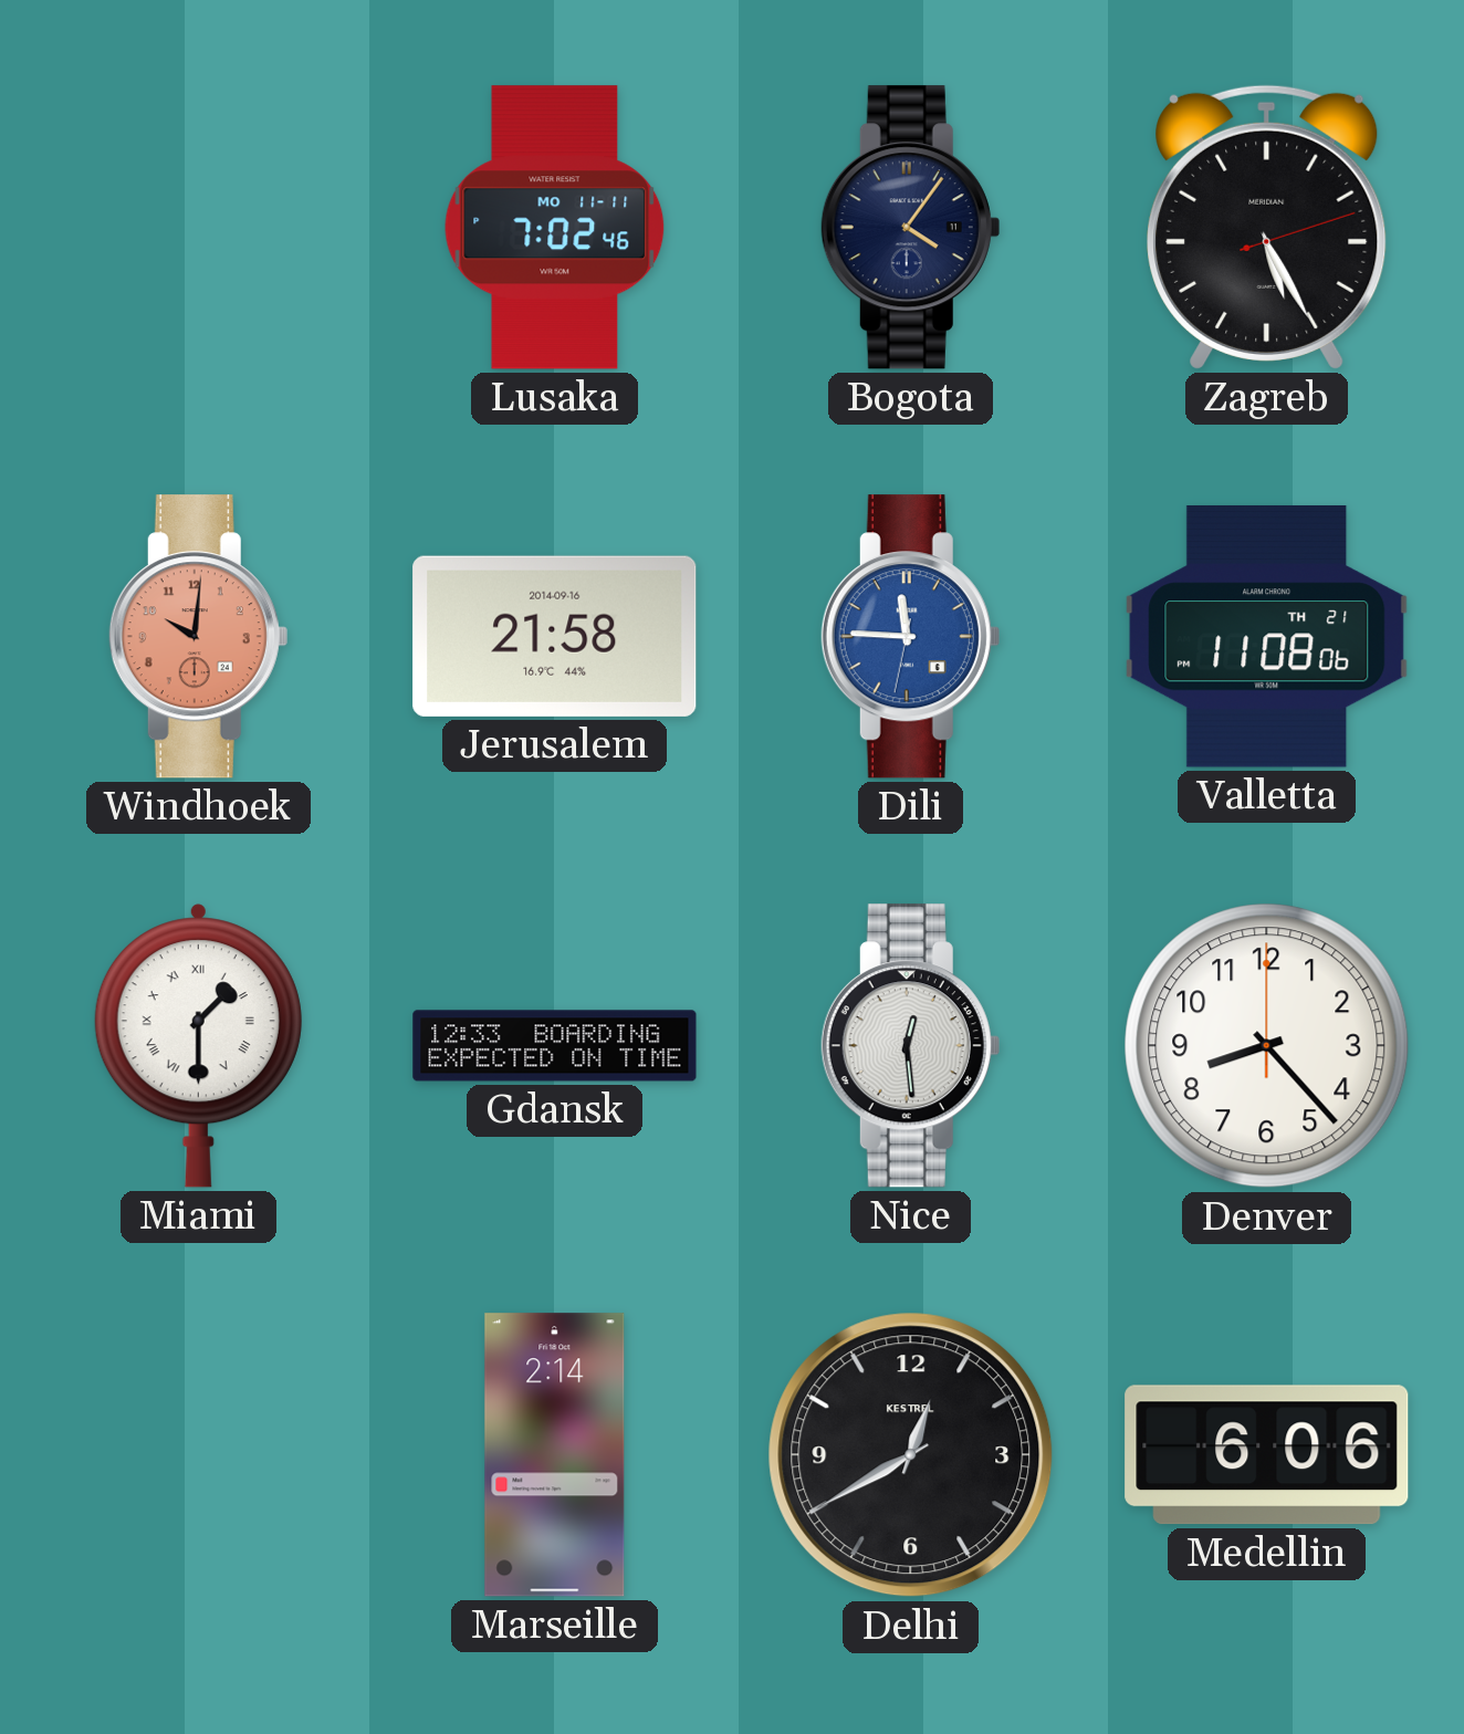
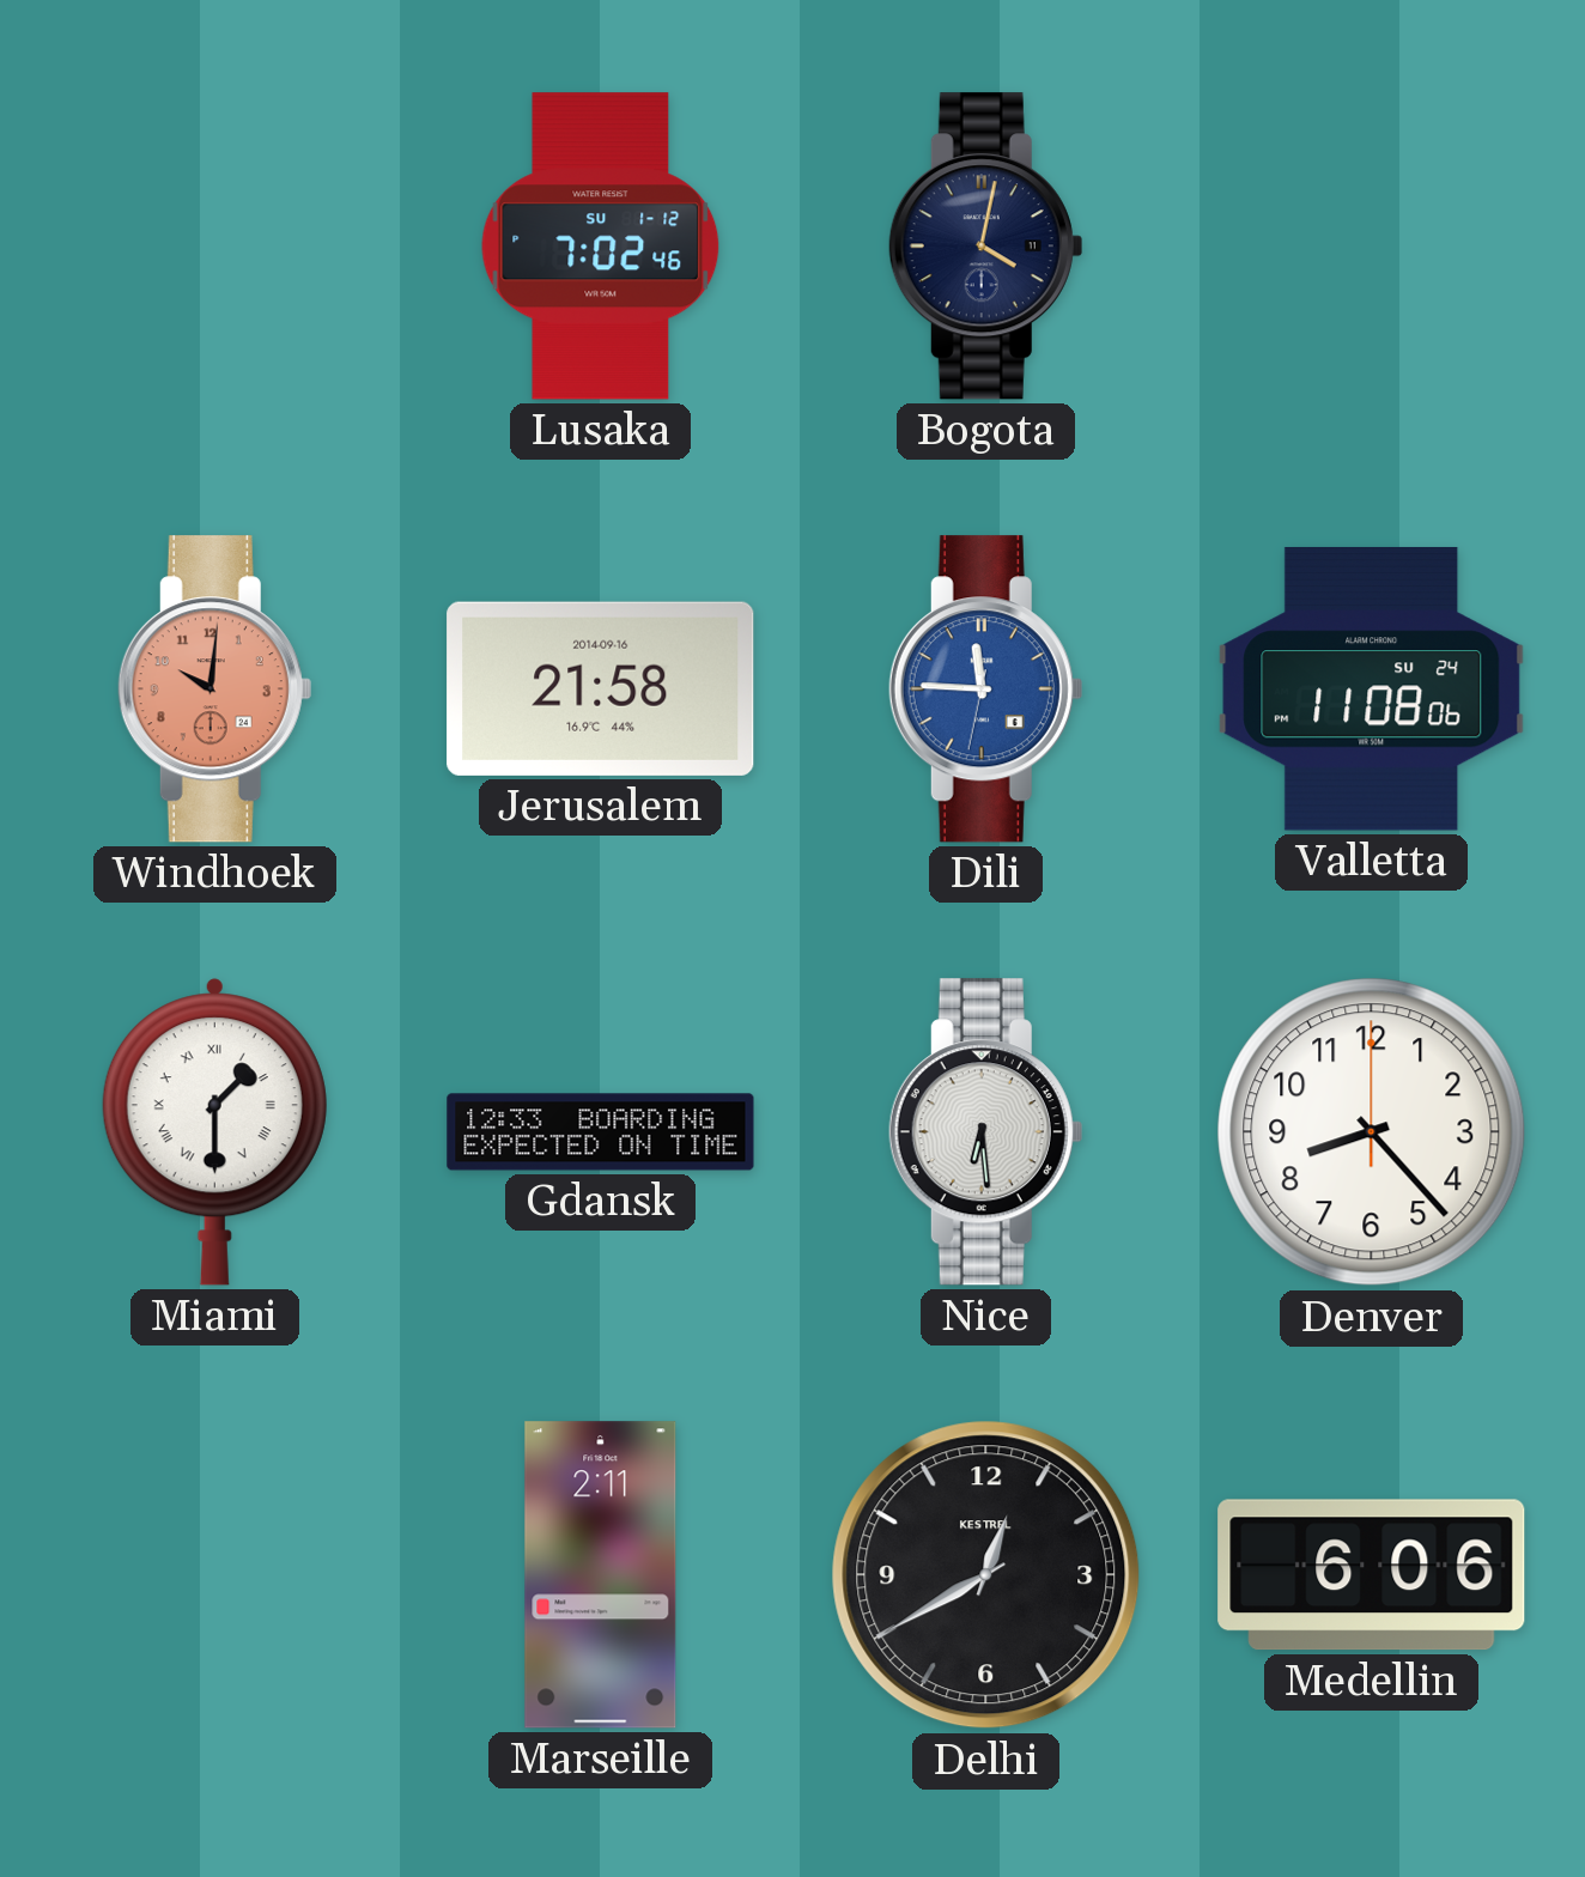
Lusaka date: MO 11-11 -> SU 1-12
Bogota: 4:06 -> 4:02
Zagreb: 5:25 -> none
Valletta date: TH 21 -> SU 24
Nice: 12:29 -> 6:29
Marseille: 2:14 -> 2:11
